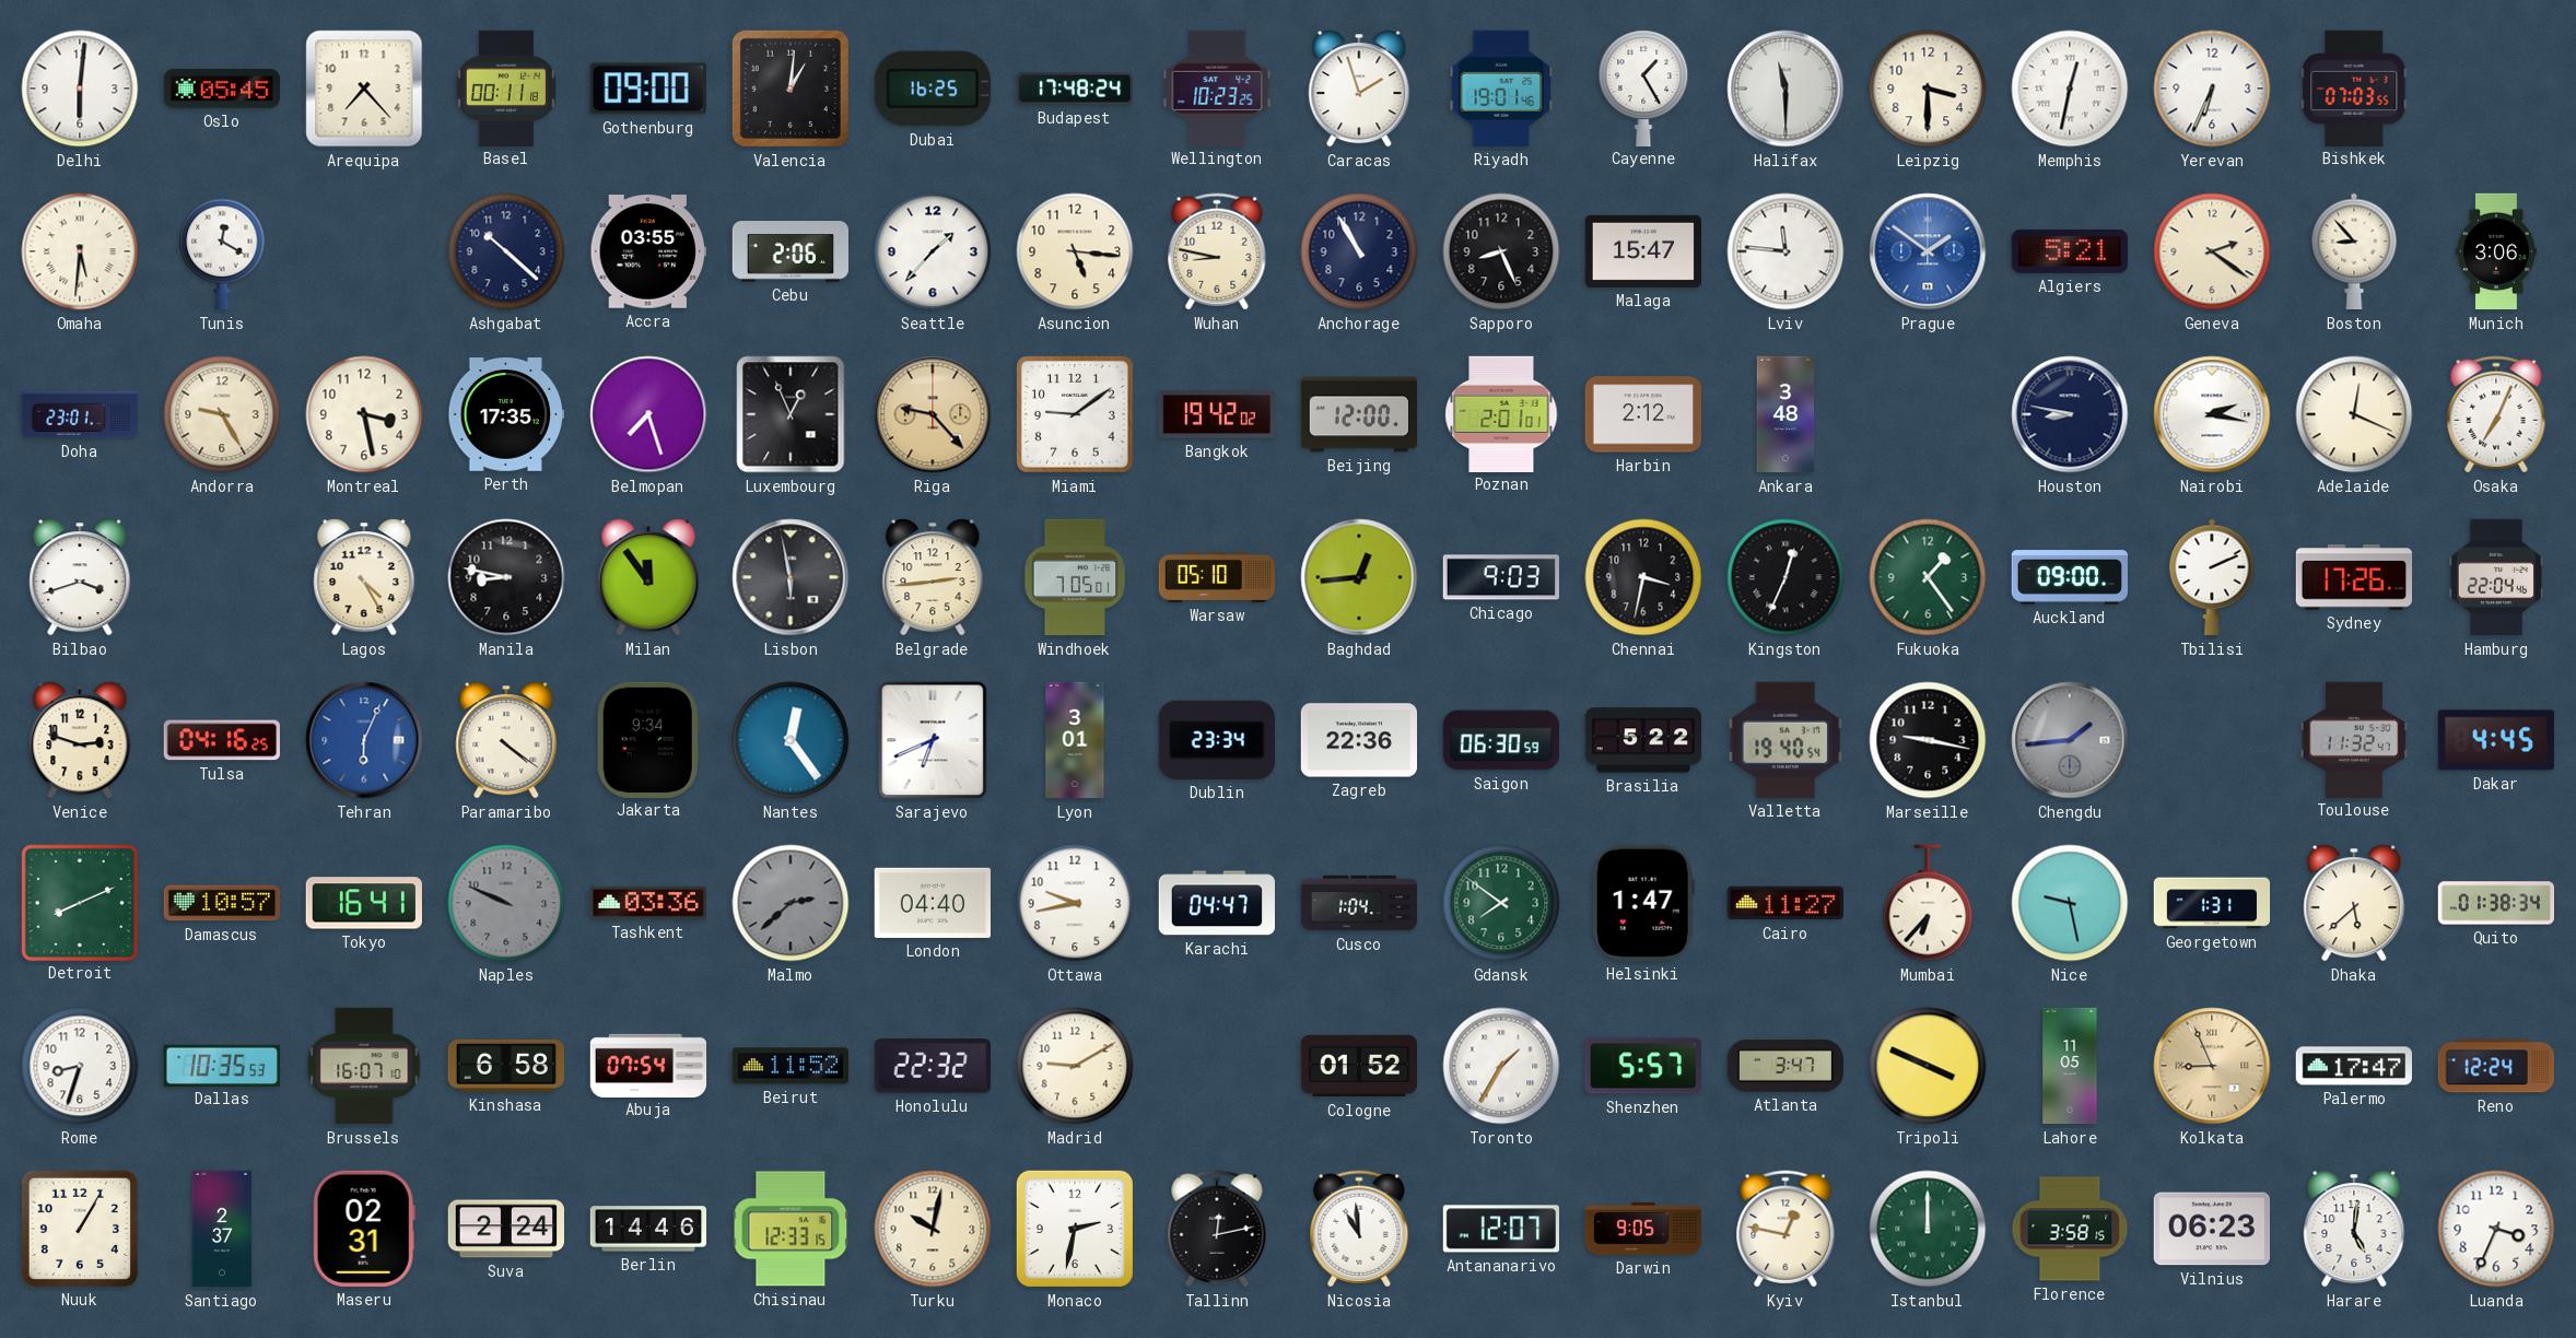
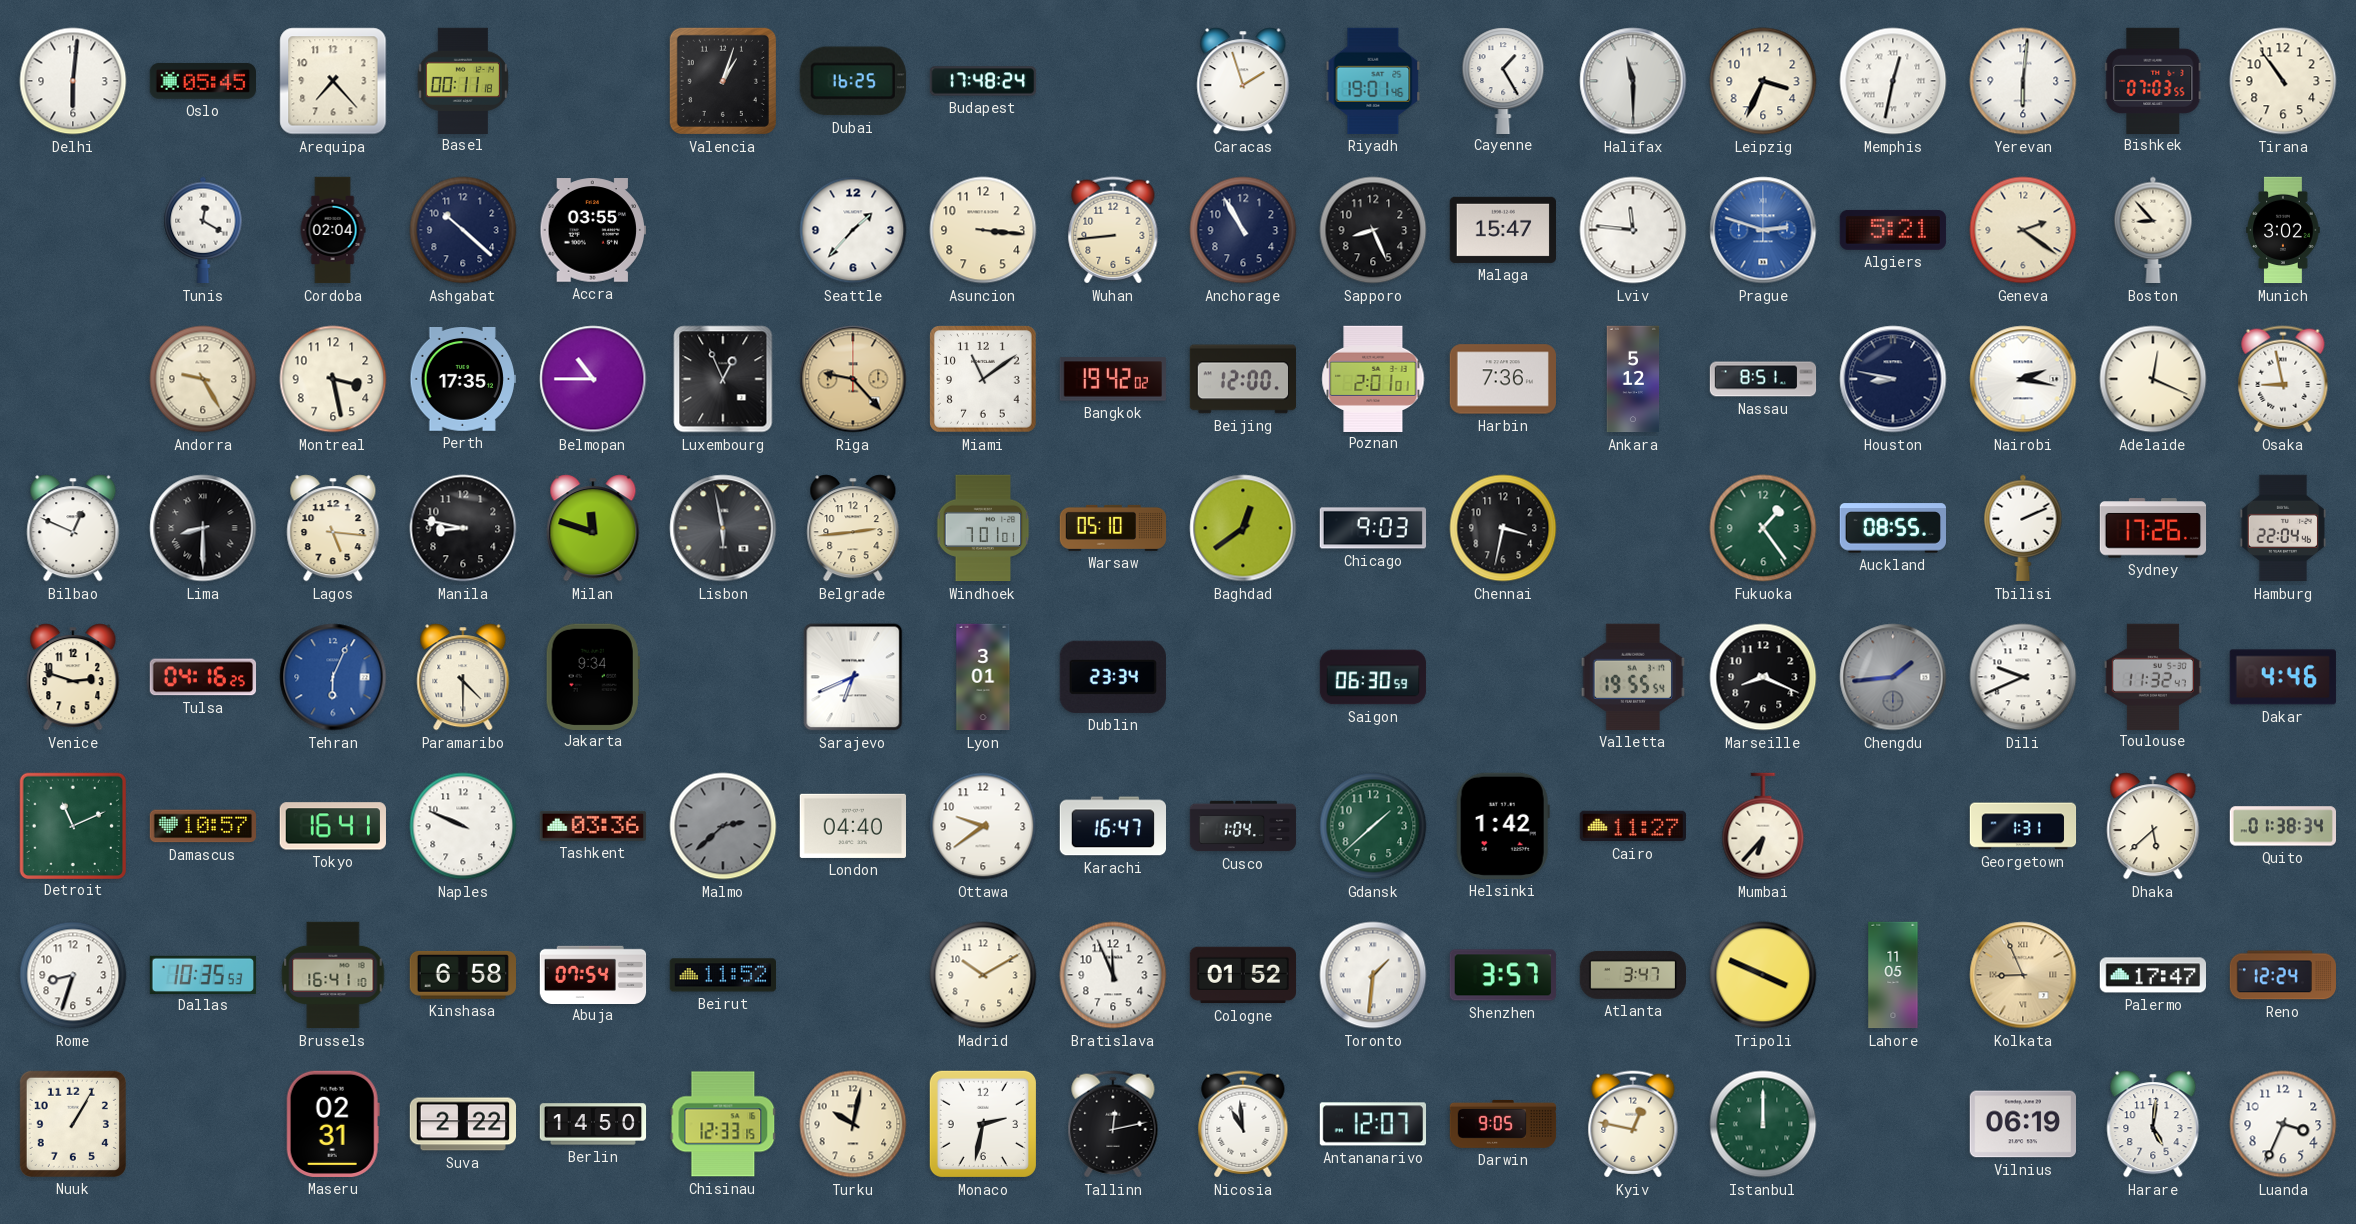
Gothenburg: 09:00 -> none
Valencia: 1:01 -> 1:03
Wellington: 10:23 -> none
Leipzig: 3:30 -> 3:34
Yerevan: 6:34 -> 6:01
Tirana: none -> 10:54
Omaha: 5:31 -> none
Cordoba: none -> 02:04
Cebu: 2:06 -> none
Asuncion: 5:16 -> 3:16
Wuhan: 8:47 -> 8:44
Prague: 1:51 -> 2:48
Munich: 3:06 -> 3:02
Doha: 23:01 -> none
Belmopan: 7:27 -> 10:45
Miami: 9:09 -> 11:09
Harbin: 2:12 -> 7:36
Ankara: 3:48 -> 5:12
Nassau: none -> 8:51
Osaka: 7:04 -> 8:58
Bilbao: 3:42 -> 12:49
Lima: none -> 8:30
Lagos: 4:25 -> 5:16
Milan: 11:54 -> 11:48
Windhoek: 7:05 -> 7:01
Baghdad: 12:44 -> 12:39
Kingston: 12:34 -> none
Auckland: 09:00 -> 08:55
Paramaribo: 4:21 -> 4:30
Nantes: 12:24 -> none
Zagreb: 22:36 -> none
Brasilia: 5:22 -> none
Valletta: 19:40 -> 19:55
Marseille: 9:17 -> 8:19
Dili: none -> 9:41
Dakar: 4:45 -> 4:46
Detroit: 8:11 -> 11:11
Naples dial: grey -> white
Ottawa: 9:43 -> 9:39
Karachi: 04:47 -> 16:47
Gdansk: 7:51 -> 1:38
Helsinki: 1:47 -> 1:42
Nice: 9:28 -> none
Brussels: 16:07 -> 16:41
Honolulu: 22:32 -> none
Madrid: 9:10 -> 10:10
Bratislava: none -> 11:56
Toronto: 1:35 -> 1:31
Shenzhen: 5:57 -> 3:57
Santiago: 2:37 -> none
Suva: 2:24 -> 2:22
Berlin: 14:46 -> 14:50
Florence: 3:58 -> none
Vilnius: 06:23 -> 06:19
